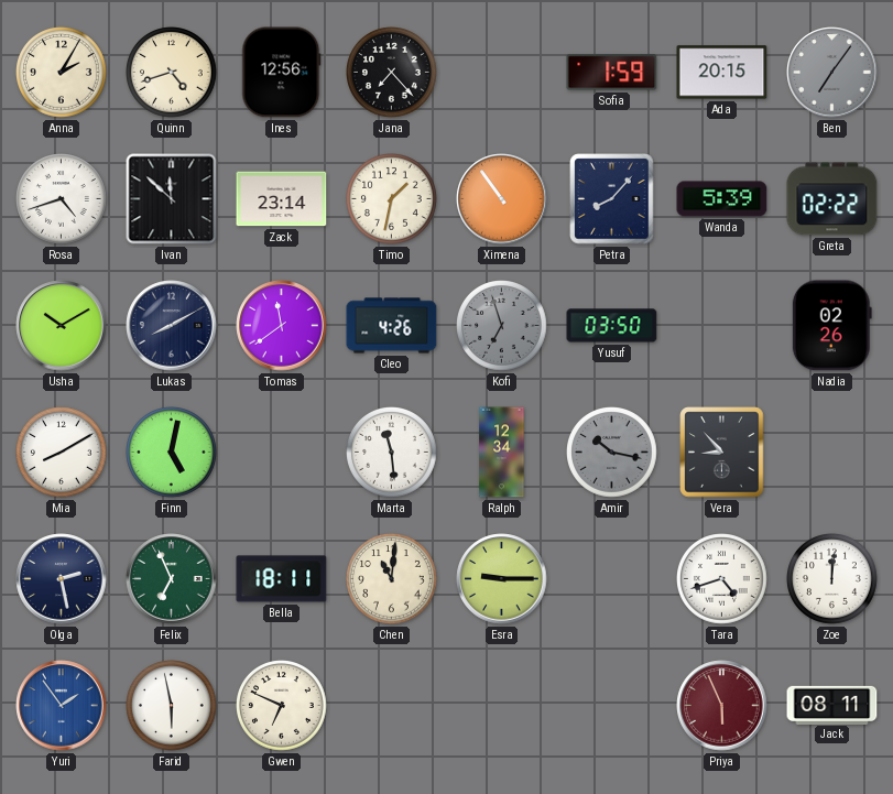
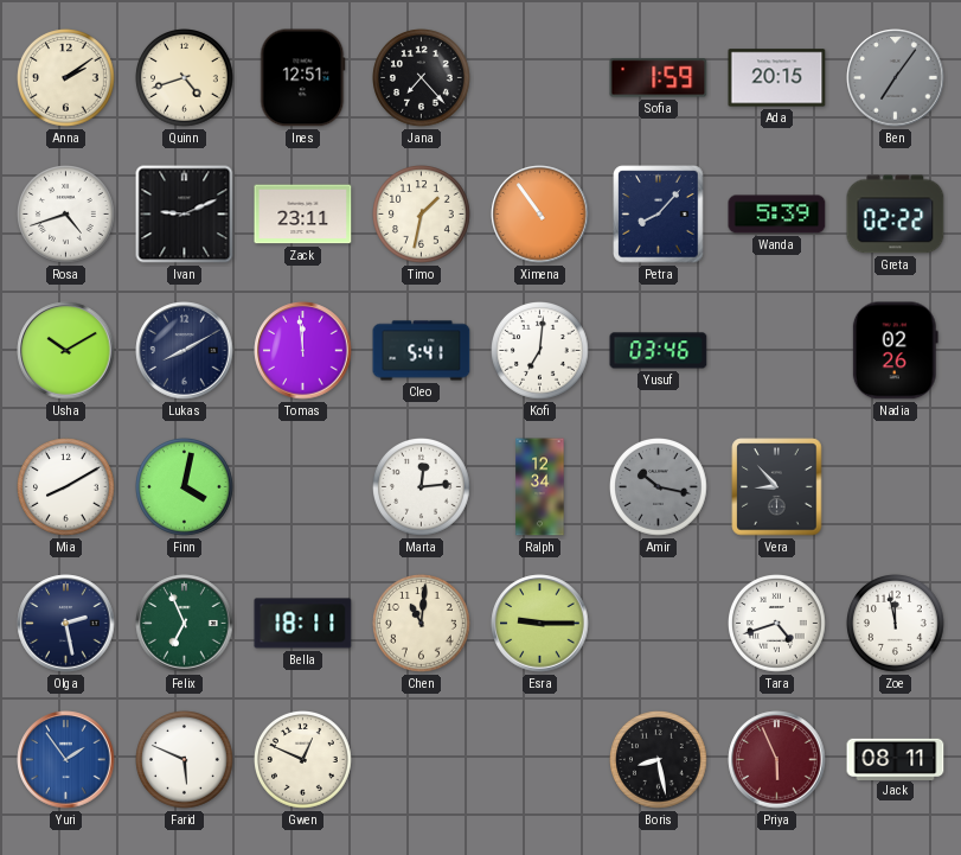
Anna: 2:05 -> 2:09
Ines: 12:56 -> 12:51
Ivan: 11:52 -> 9:11
Zack: 23:14 -> 23:11
Tomas: 11:39 -> 11:59
Cleo: 4:26 -> 5:41
Kofi: 6:57 -> 7:01
Kofi dial: grey -> white
Yusuf: 03:50 -> 03:46
Finn: 5:02 -> 4:02
Marta: 11:29 -> 12:14
Zoe: 12:01 -> 11:58
Farid: 5:58 -> 5:49
Gwen: 6:49 -> 12:49
Boris: none -> 8:28
